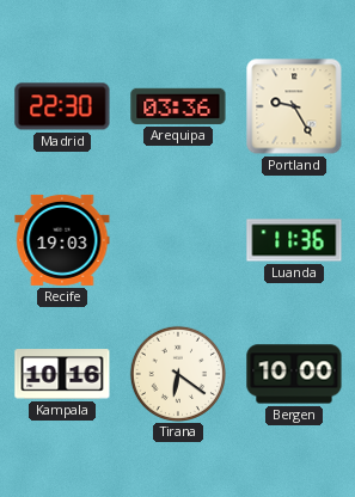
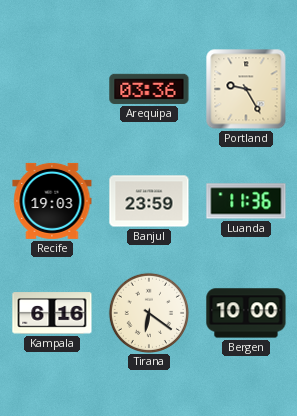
Madrid: 22:30 -> none
Banjul: none -> 23:59
Kampala: 10:16 -> 6:16
